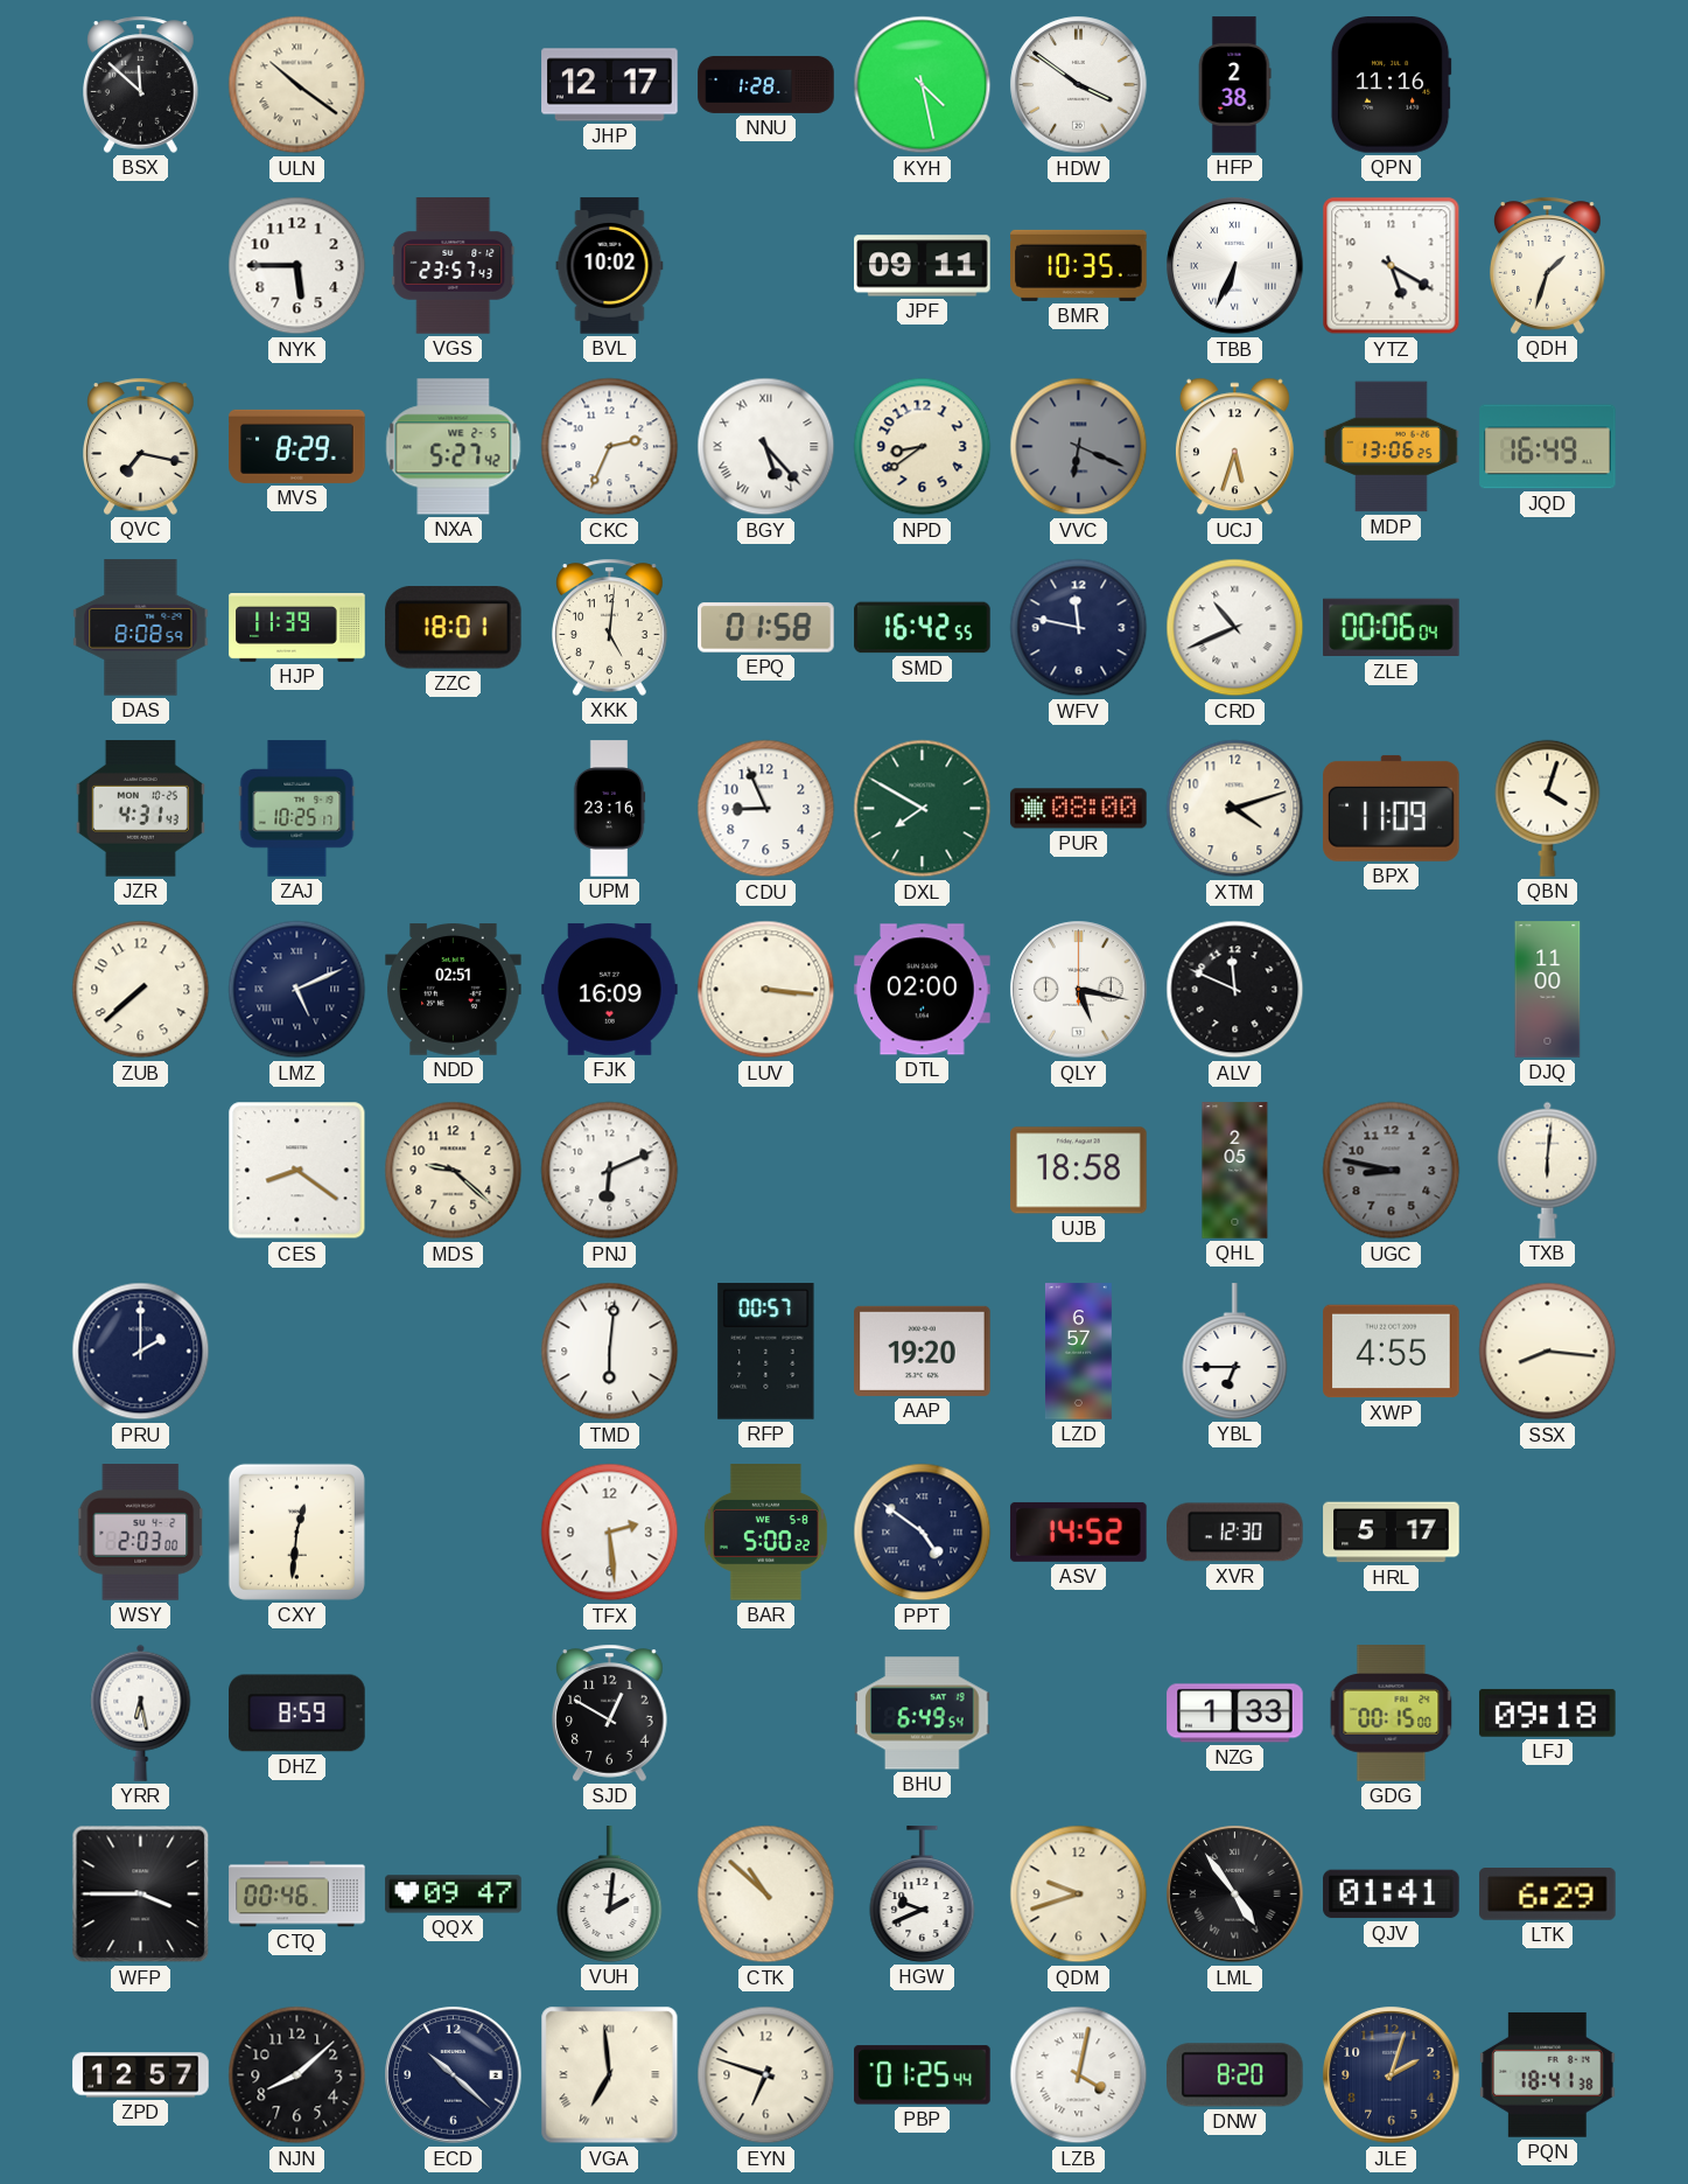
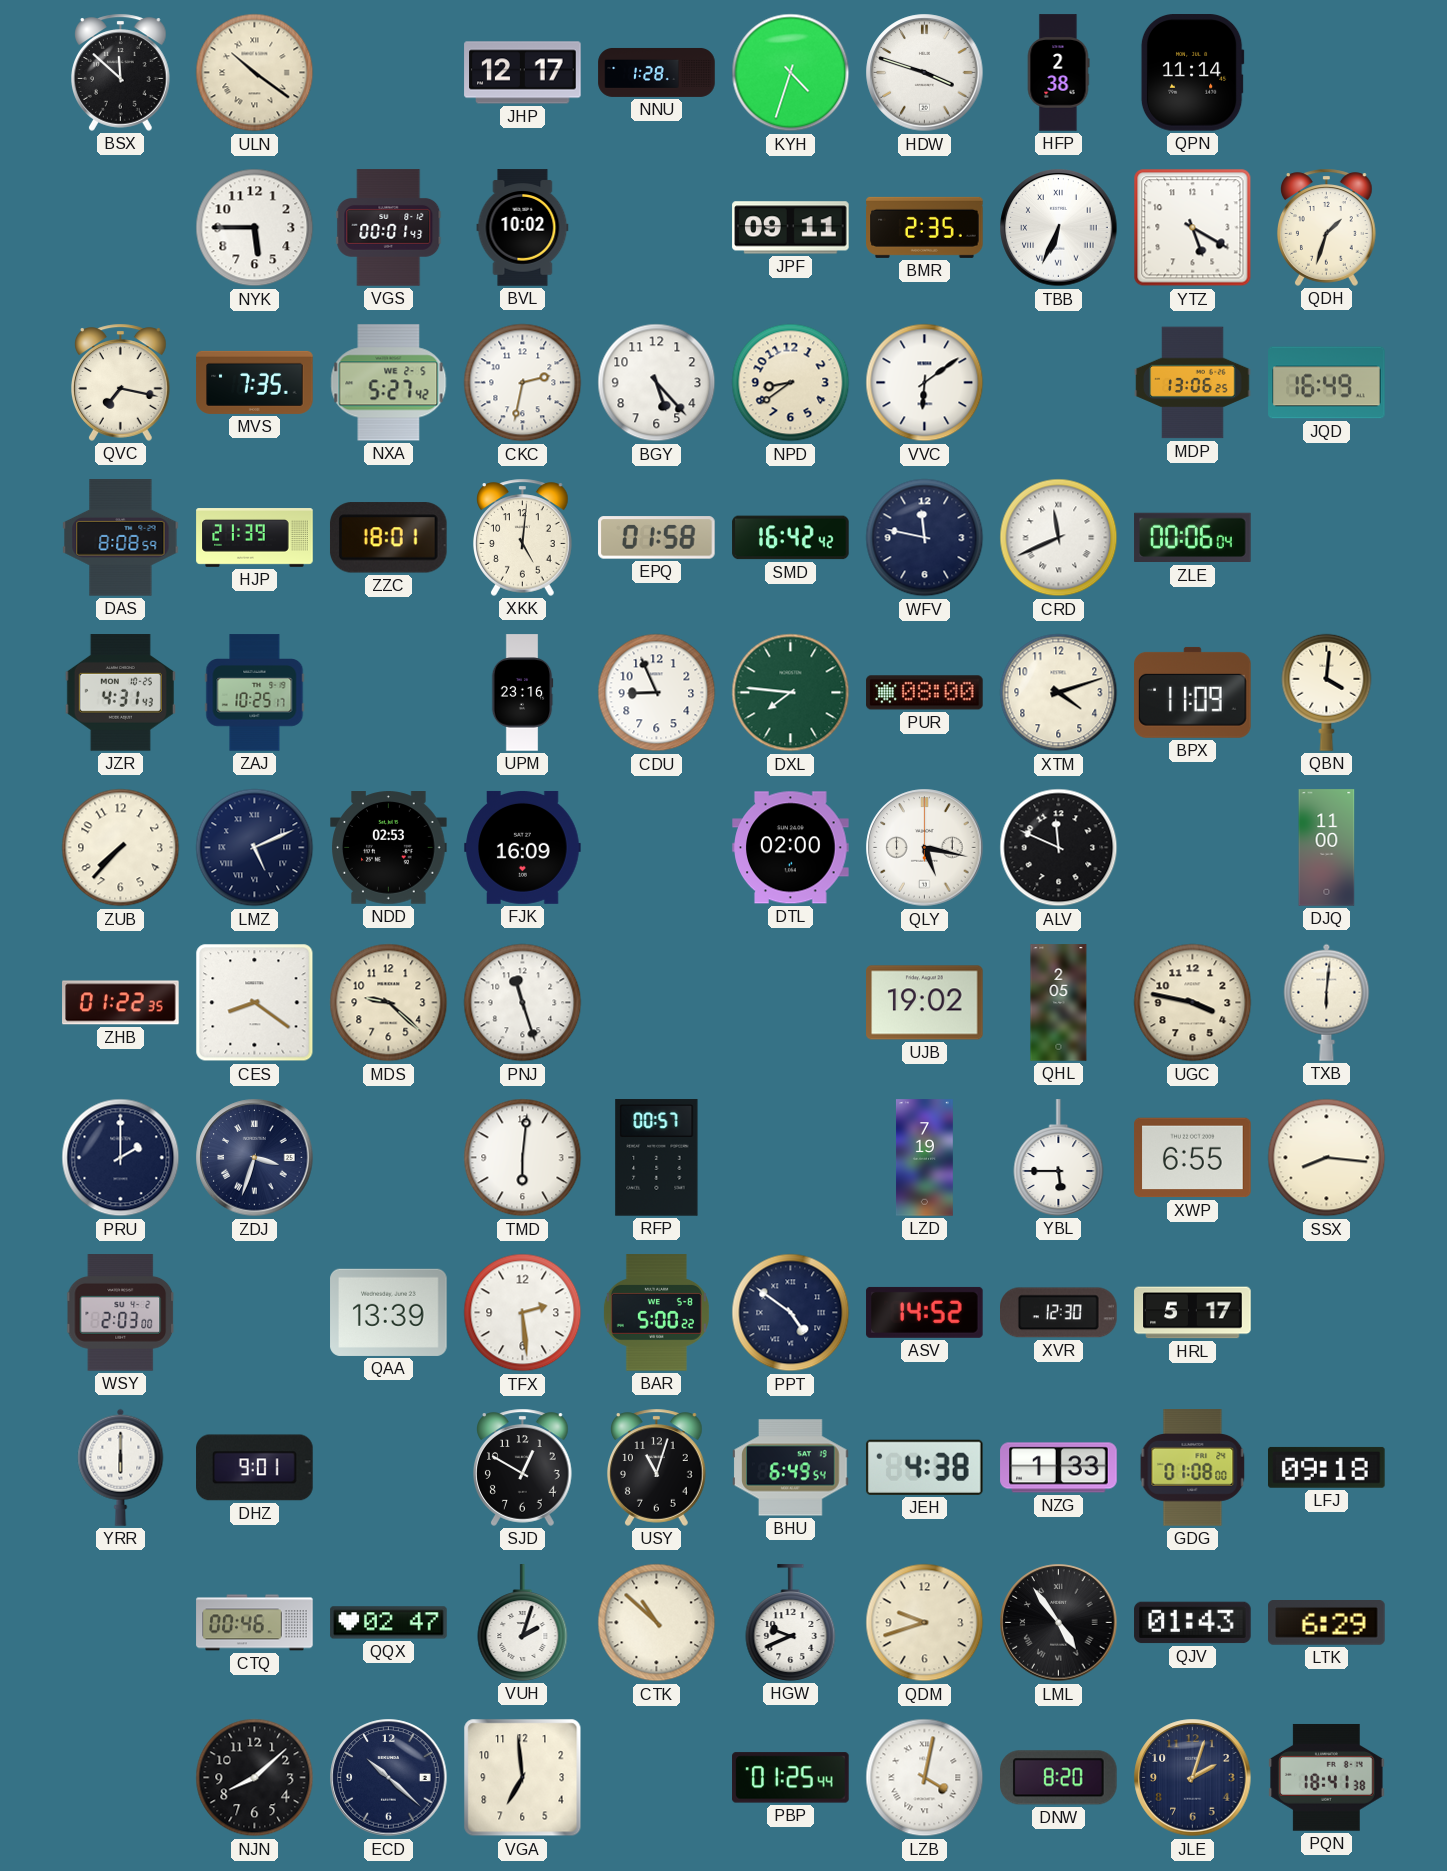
KYH: 4:28 -> 4:33
HDW: 3:51 -> 3:48
QPN: 11:16 -> 11:14
VGS: 23:57 -> 00:01
BMR: 10:35 -> 2:35
MVS: 8:29 -> 7:35
CKC: 2:34 -> 2:32
BGY numerals: Roman -> Arabic
VVC: 6:19 -> 6:09
VVC dial: grey -> white
UCJ: 5:33 -> none
HJP: 11:39 -> 21:39
SMD: 16:42:55 -> 16:42:42
CRD: 10:41 -> 11:41
DXL: 7:50 -> 7:46
QBN: 4:03 -> 4:01
ZUB: 7:38 -> 7:37
NDD: 02:51 -> 02:53
LUV: 3:16 -> none
ZHB: none -> 01:22
PNJ: 6:11 -> 11:27
UJB: 18:58 -> 19:02
UGC: 8:47 -> 3:47
UGC dial: grey -> cream
ZDJ: none -> 3:33
AAP: 19:20 -> none
LZD: 6:57 -> 7:19
YBL: 6:45 -> 5:45
XWP: 4:55 -> 6:55
CXY: 12:31 -> none
QAA: none -> 13:39
YRR: 6:28 -> 6:00
DHZ: 8:59 -> 9:01
USY: none -> 11:03
JEH: none -> 4:38
GDG: 00:15 -> 01:08
WFP: 3:45 -> none
QQX: 09:47 -> 02:47
VUH: 2:01 -> 2:03
QJV: 01:41 -> 01:43
ZPD: 12:57 -> none
VGA numerals: Roman -> Arabic
EYN: 6:48 -> none
